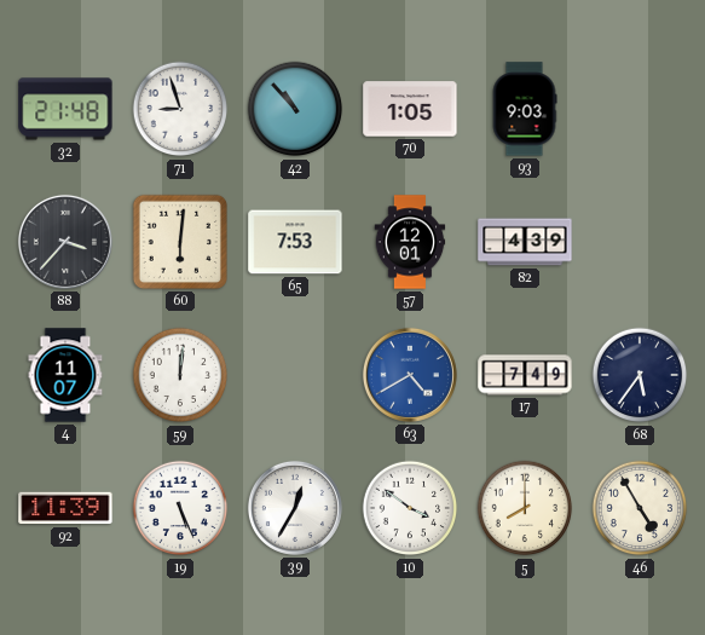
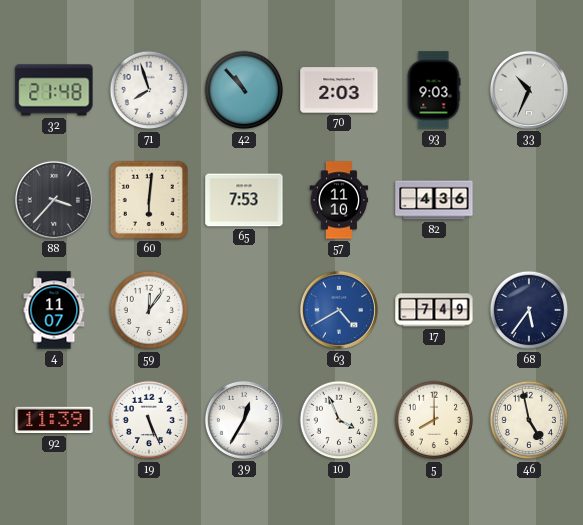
71: 8:57 -> 7:57
70: 1:05 -> 2:03
33: none -> 10:34
57: 12:01 -> 11:10
82: 4:39 -> 4:36
59: 12:01 -> 12:06
10: 3:51 -> 3:56
46: 4:55 -> 4:58
